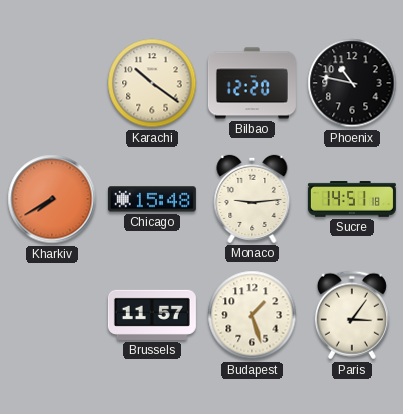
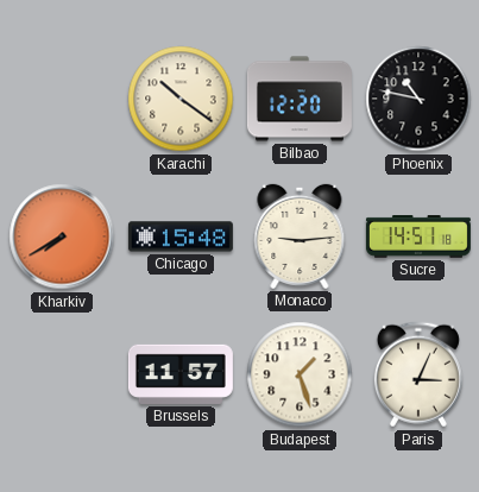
Paris: 3:06 -> 3:04
